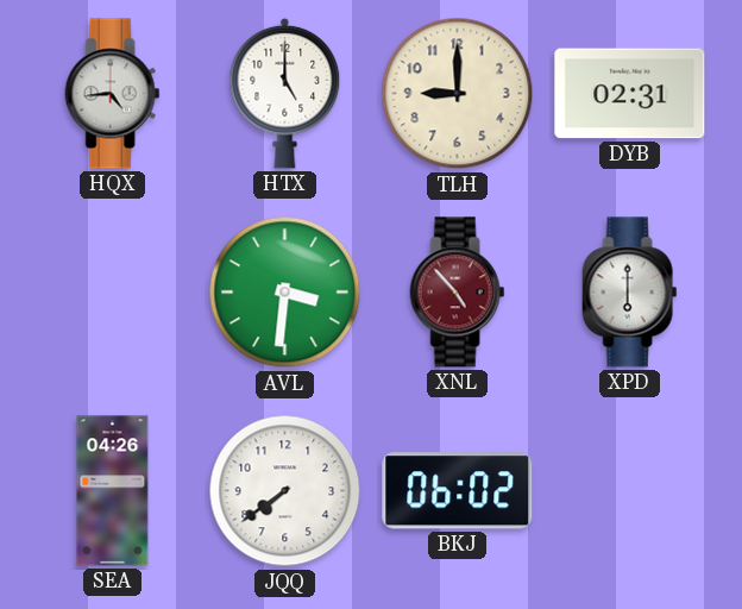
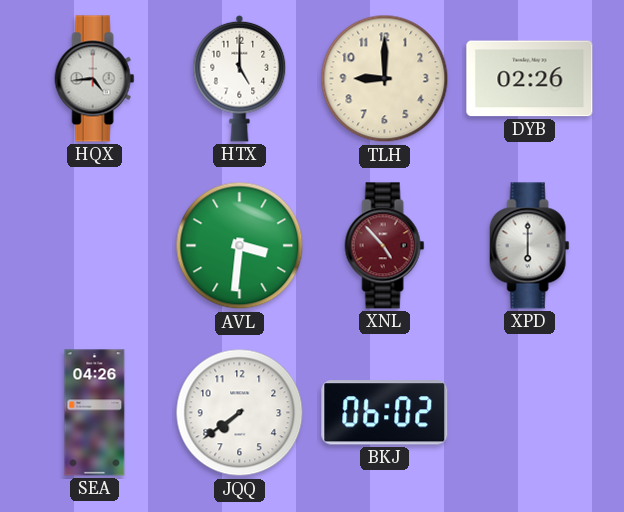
DYB: 02:31 -> 02:26
